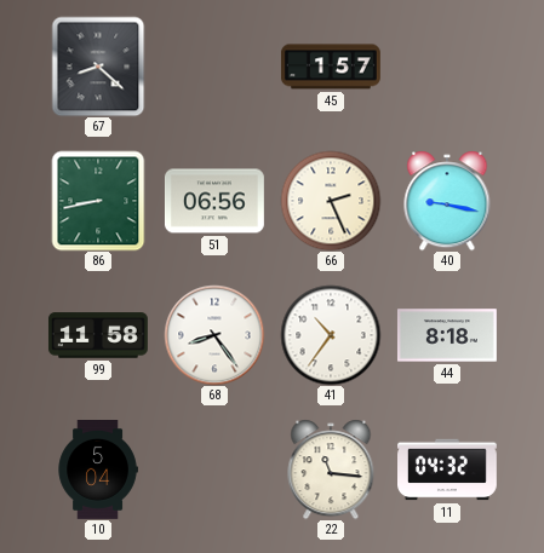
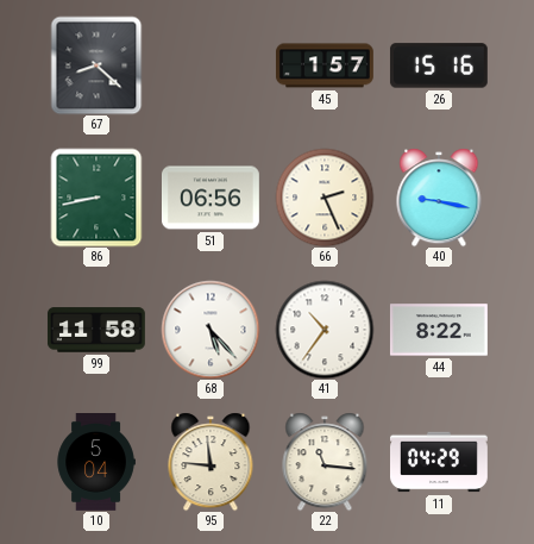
26: none -> 15:16
68: 8:24 -> 5:23
44: 8:18 -> 8:22
95: none -> 11:46
11: 04:32 -> 04:29
